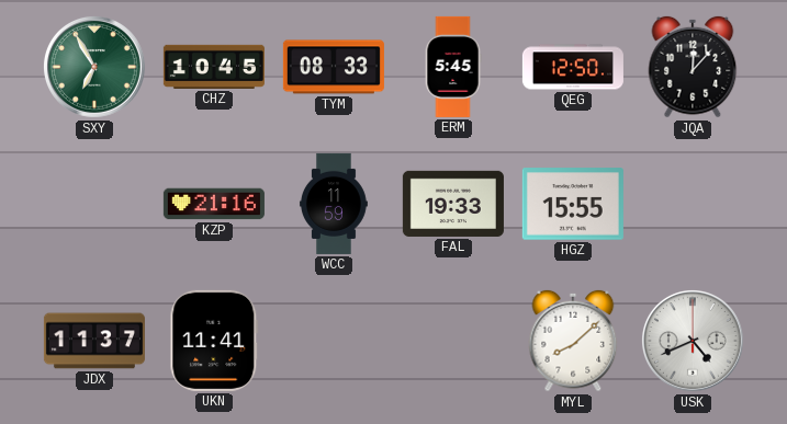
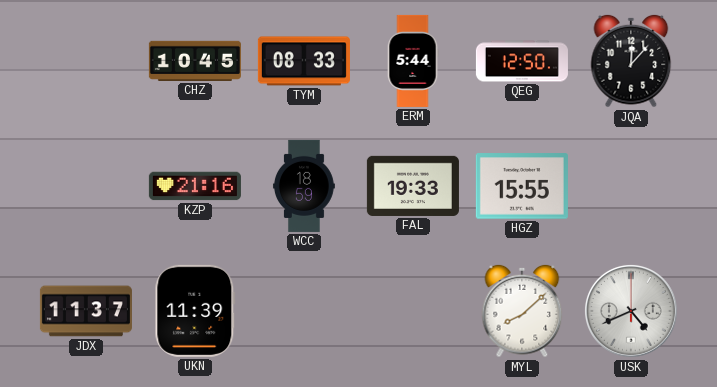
SXY: 6:55 -> none
ERM: 5:45 -> 5:44
WCC: 11:59 -> 18:59
UKN: 11:41 -> 11:39
